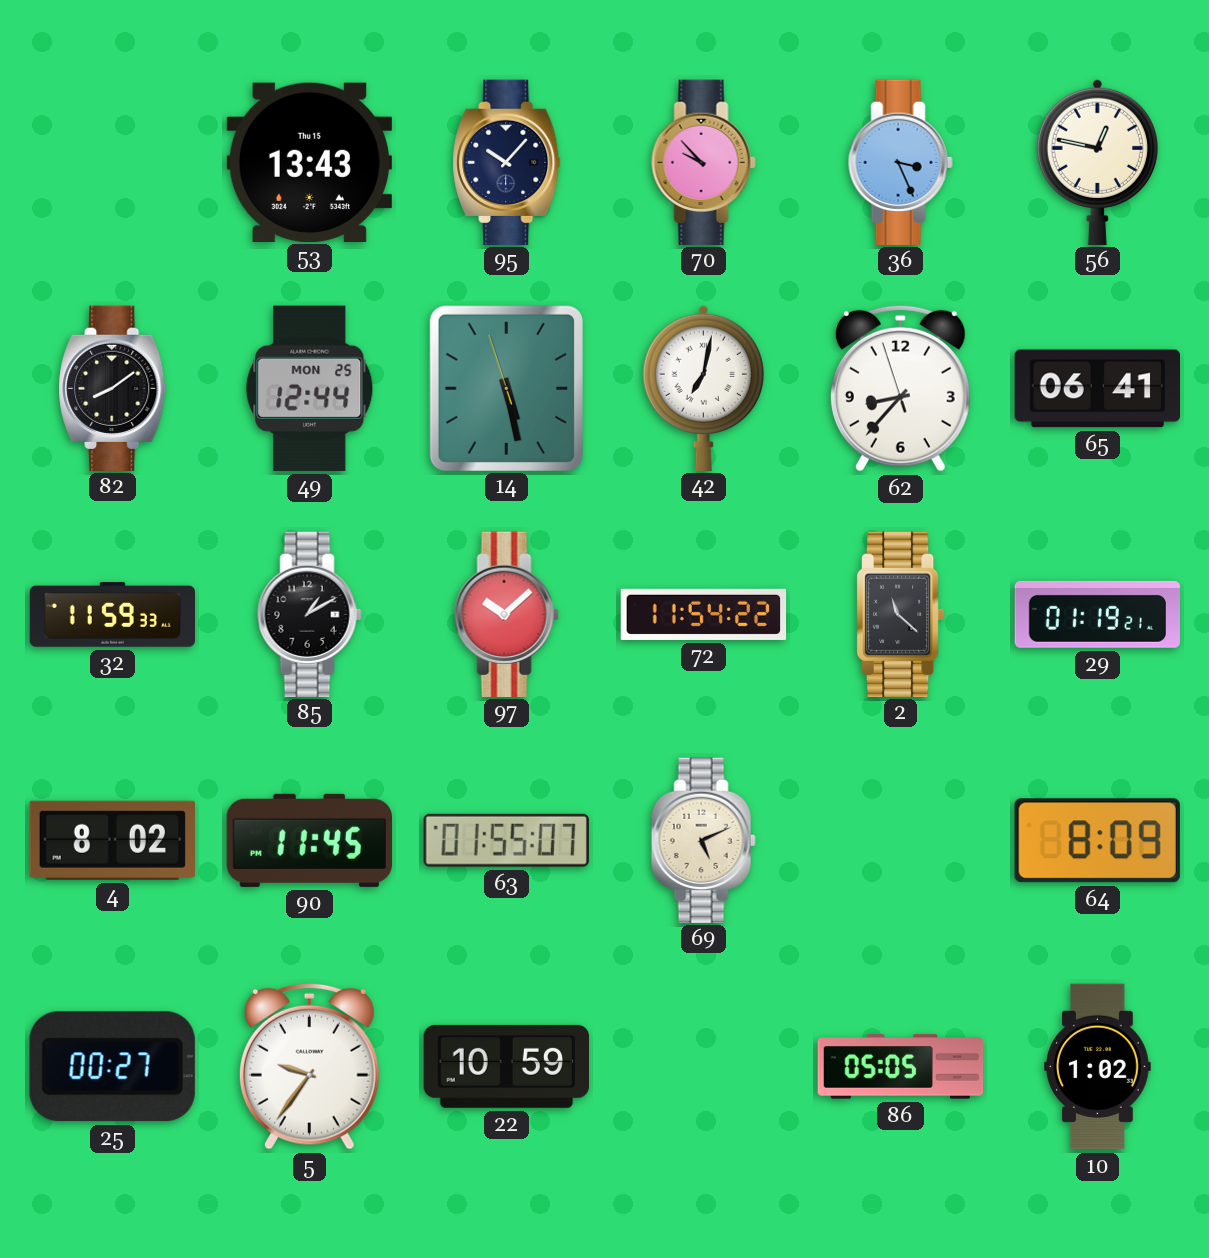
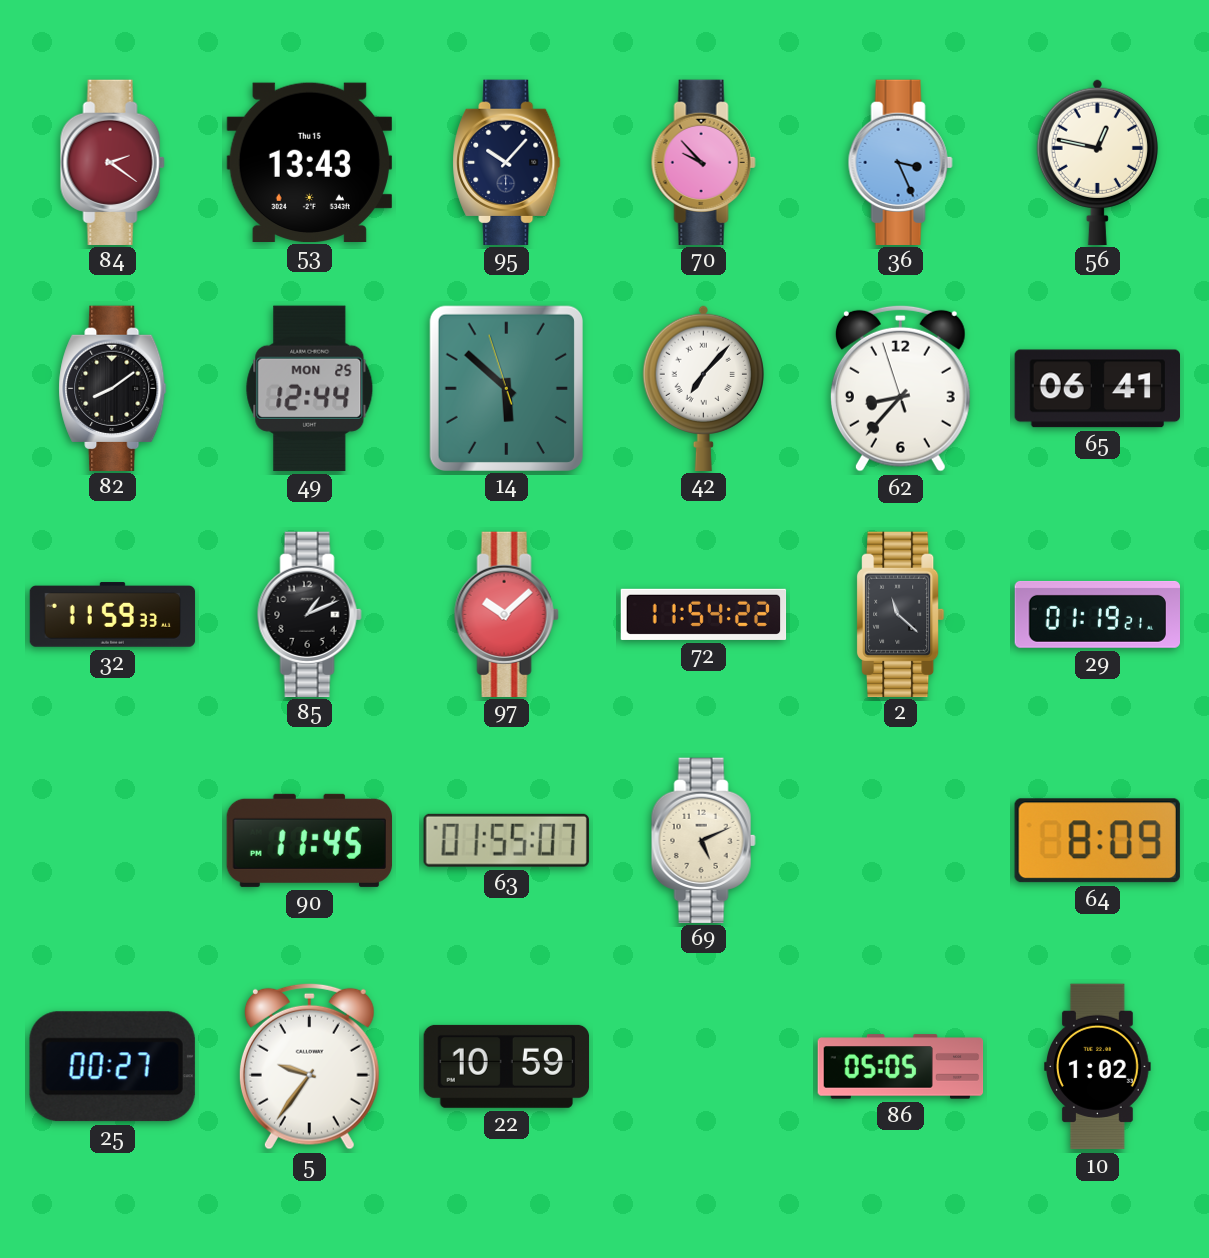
84: none -> 2:21
14: 5:27 -> 5:51
42: 7:02 -> 7:07
85: 1:10 -> 1:11
4: 8:02 -> none
